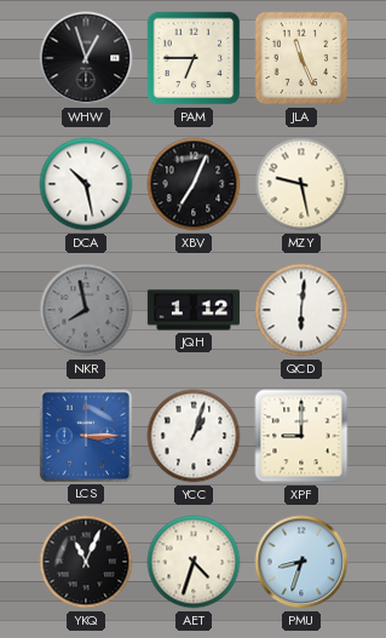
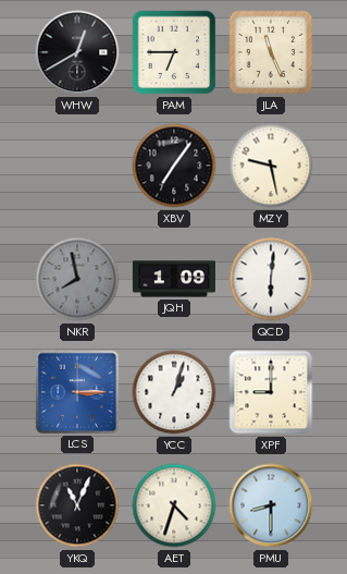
WHW: 12:57 -> 12:40
DCA: 10:28 -> none
XBV: 7:04 -> 7:06
JQH: 1:12 -> 1:09
PMU: 8:33 -> 8:30
